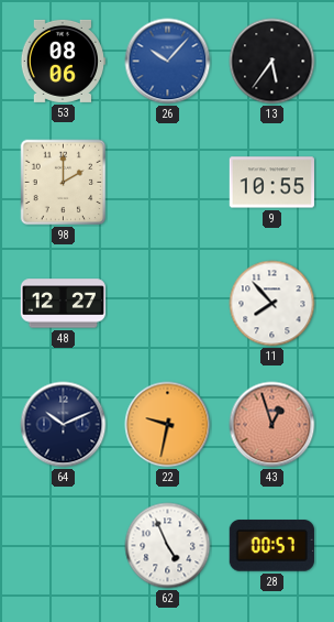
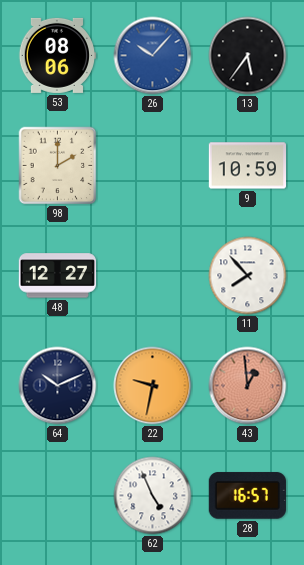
9: 10:55 -> 10:59
43: 12:57 -> 12:59
28: 00:57 -> 16:57
